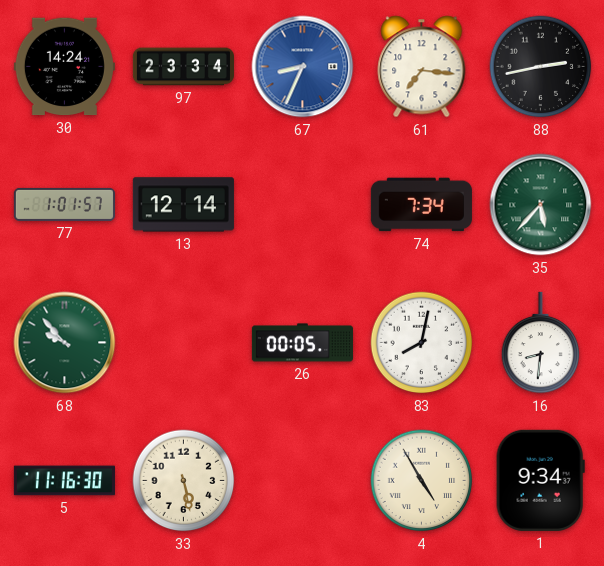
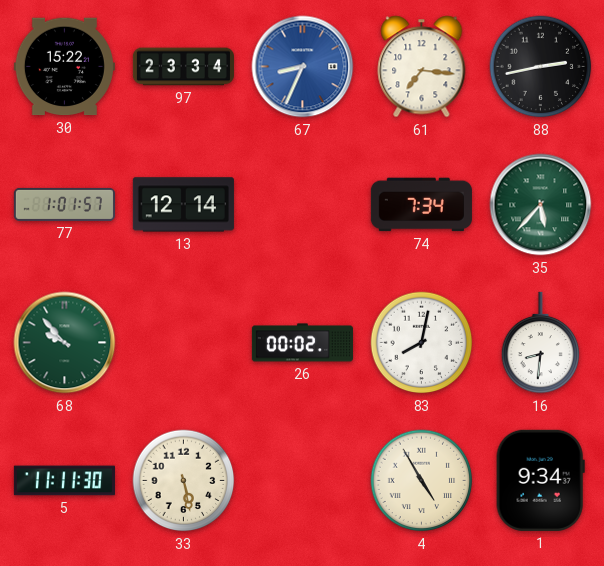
30: 14:24 -> 15:22
26: 00:05 -> 00:02
5: 11:16 -> 11:11
